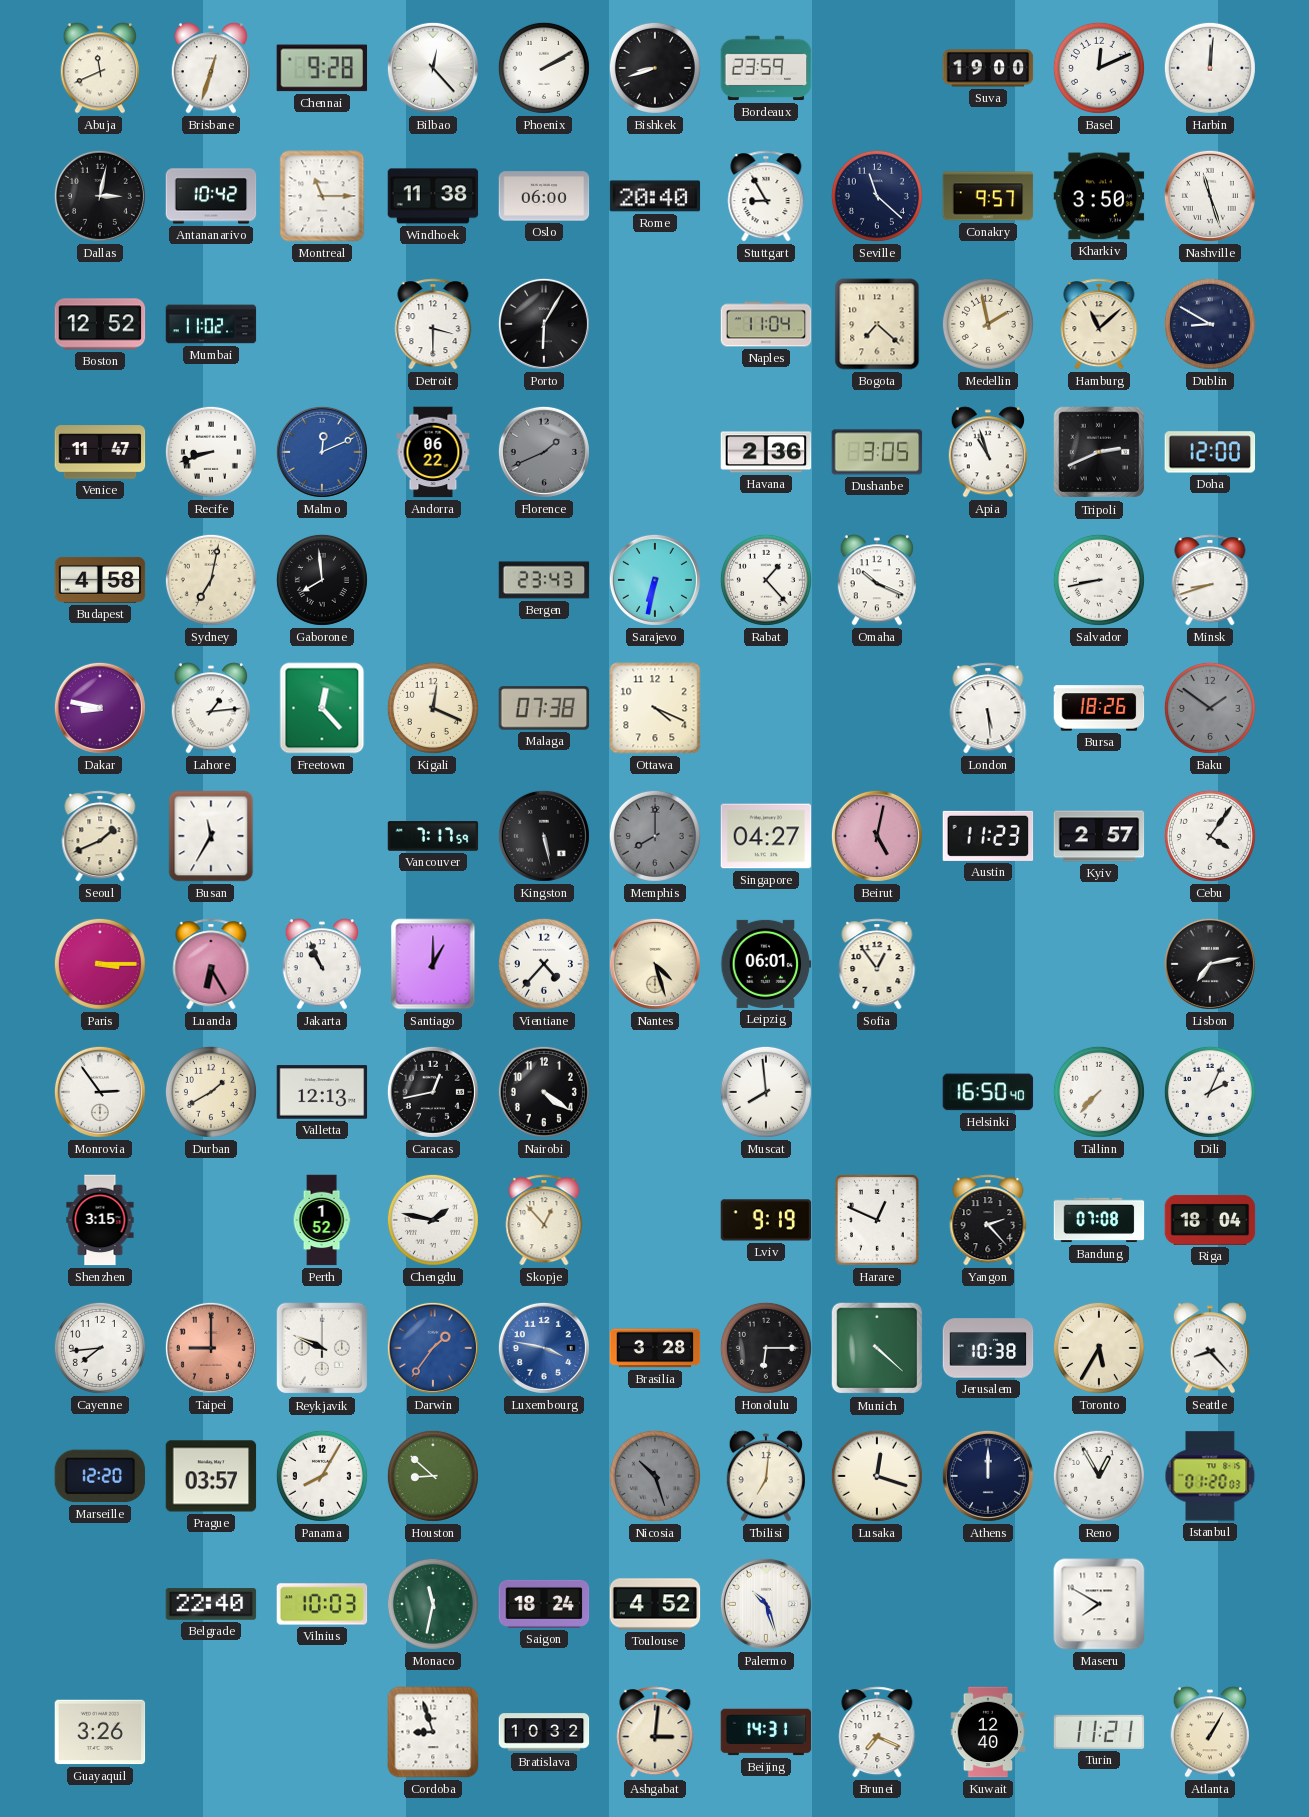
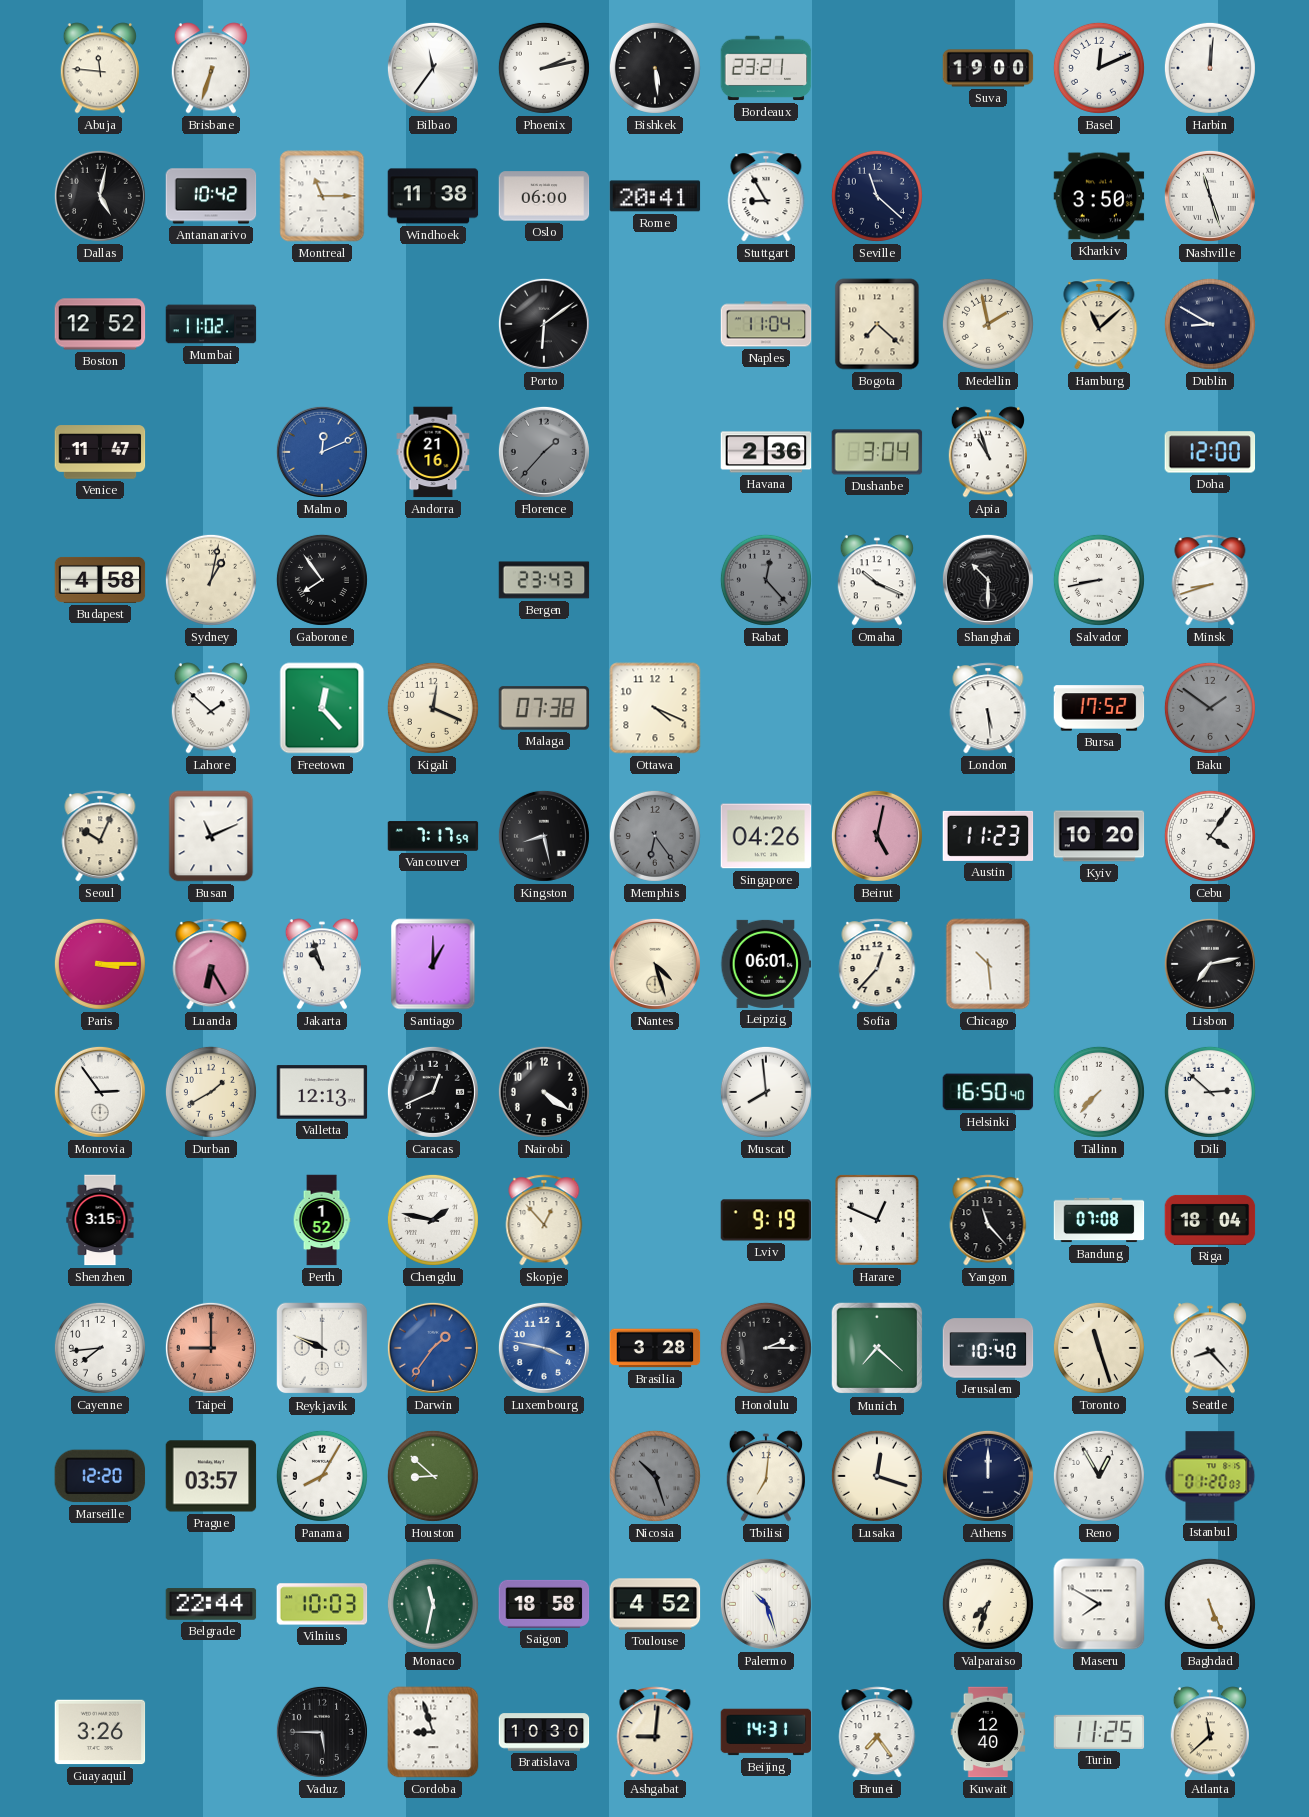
Abuja: 11:41 -> 11:46
Brisbane: 12:33 -> 6:33
Chennai: 9:28 -> none
Bilbao: 12:23 -> 11:36
Phoenix: 2:10 -> 2:13
Bishkek: 8:42 -> 5:29
Bordeaux: 23:59 -> 23:21
Dallas: 3:02 -> 5:02
Rome: 20:40 -> 20:41
Conakry: 9:57 -> none
Detroit: 3:30 -> none
Porto: 6:05 -> 6:09
Recife: 8:42 -> none
Andorra: 06:22 -> 21:16
Florence: 1:41 -> 1:37
Dushanbe: 3:05 -> 3:04
Tripoli: 2:41 -> none
Sydney: 7:02 -> 1:02
Gaborone: 7:59 -> 7:54
Sarajevo: 6:32 -> none
Rabat: 1:23 -> 12:23
Rabat dial: white -> grey
Shanghai: none -> 10:30
Dakar: 8:47 -> none
Lahore: 1:14 -> 1:52
Bursa: 18:26 -> 17:52
Seoul: 1:41 -> 10:04
Busan: 11:35 -> 11:11
Kingston: 5:28 -> 8:28
Memphis: 8:00 -> 6:24
Singapore: 04:27 -> 04:26
Kyiv: 2:57 -> 10:20
Jakarta: 10:56 -> 10:57
Vientiane: 4:37 -> none
Sofia: 12:54 -> 12:37
Chicago: none -> 10:29
Caracas: 12:43 -> 12:41
Dili: 2:04 -> 2:52
Yangon: 2:23 -> 11:23
Honolulu: 6:15 -> 2:15
Munich: 4:22 -> 7:22
Jerusalem: 10:38 -> 10:40
Toronto: 5:35 -> 11:27
Belgrade: 22:40 -> 22:44
Saigon: 18:24 -> 18:58
Valparaiso: none -> 7:33
Baghdad: none -> 5:26
Vaduz: none -> 5:45
Bratislava: 10:32 -> 10:30
Ashgabat: 3:01 -> 9:01
Brunei: 7:19 -> 7:24
Turin: 11:21 -> 11:25
Atlanta: 1:05 -> 11:38
